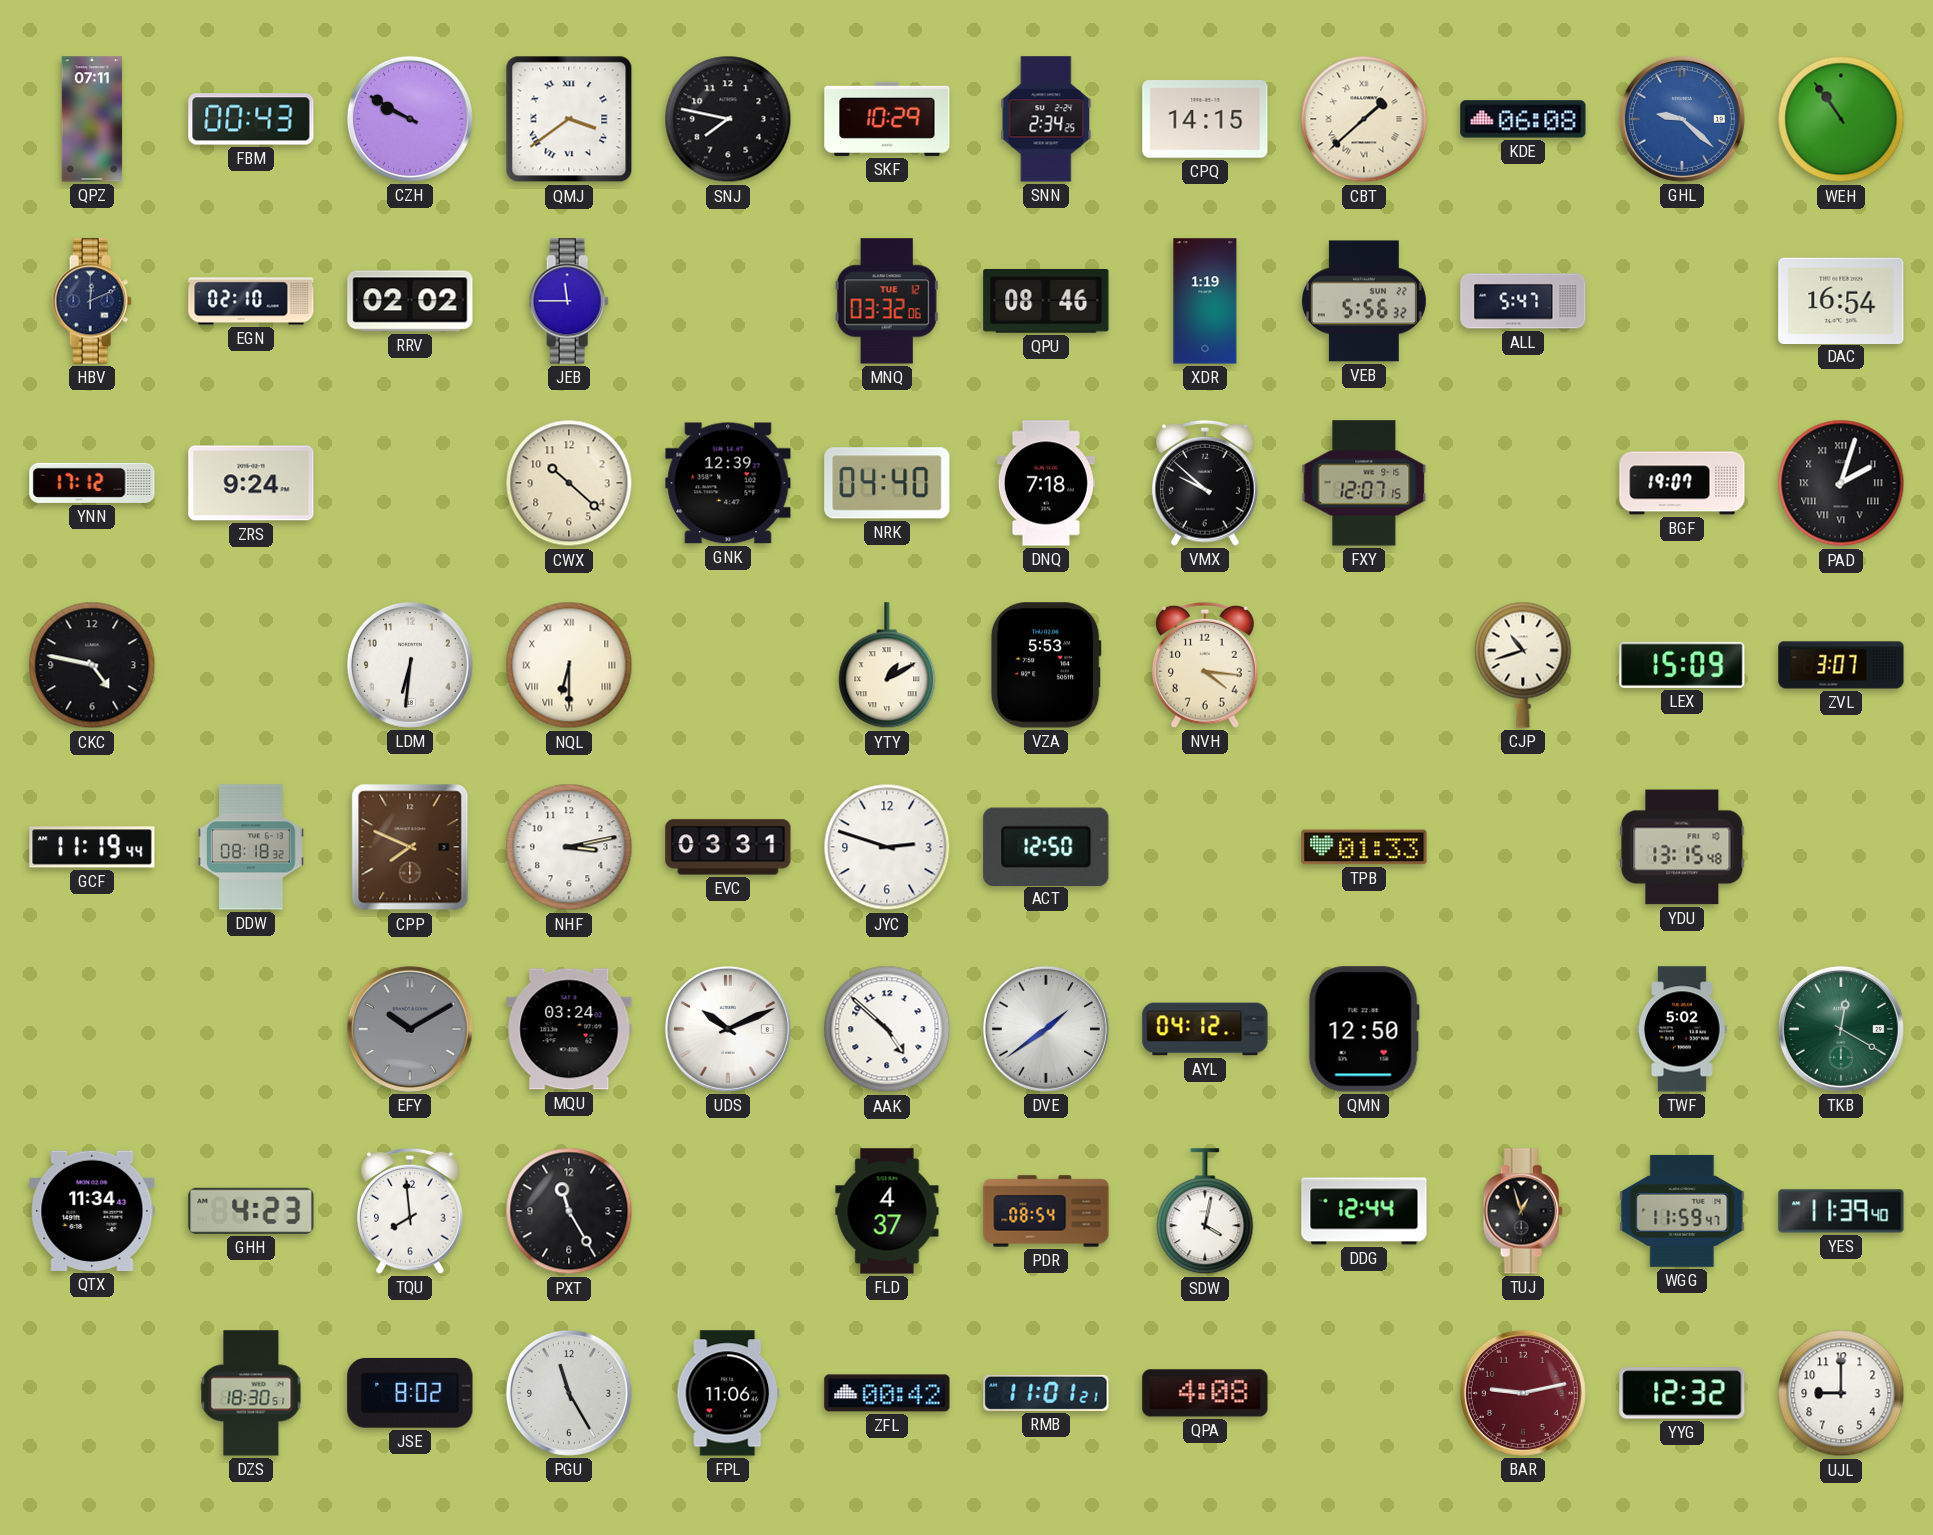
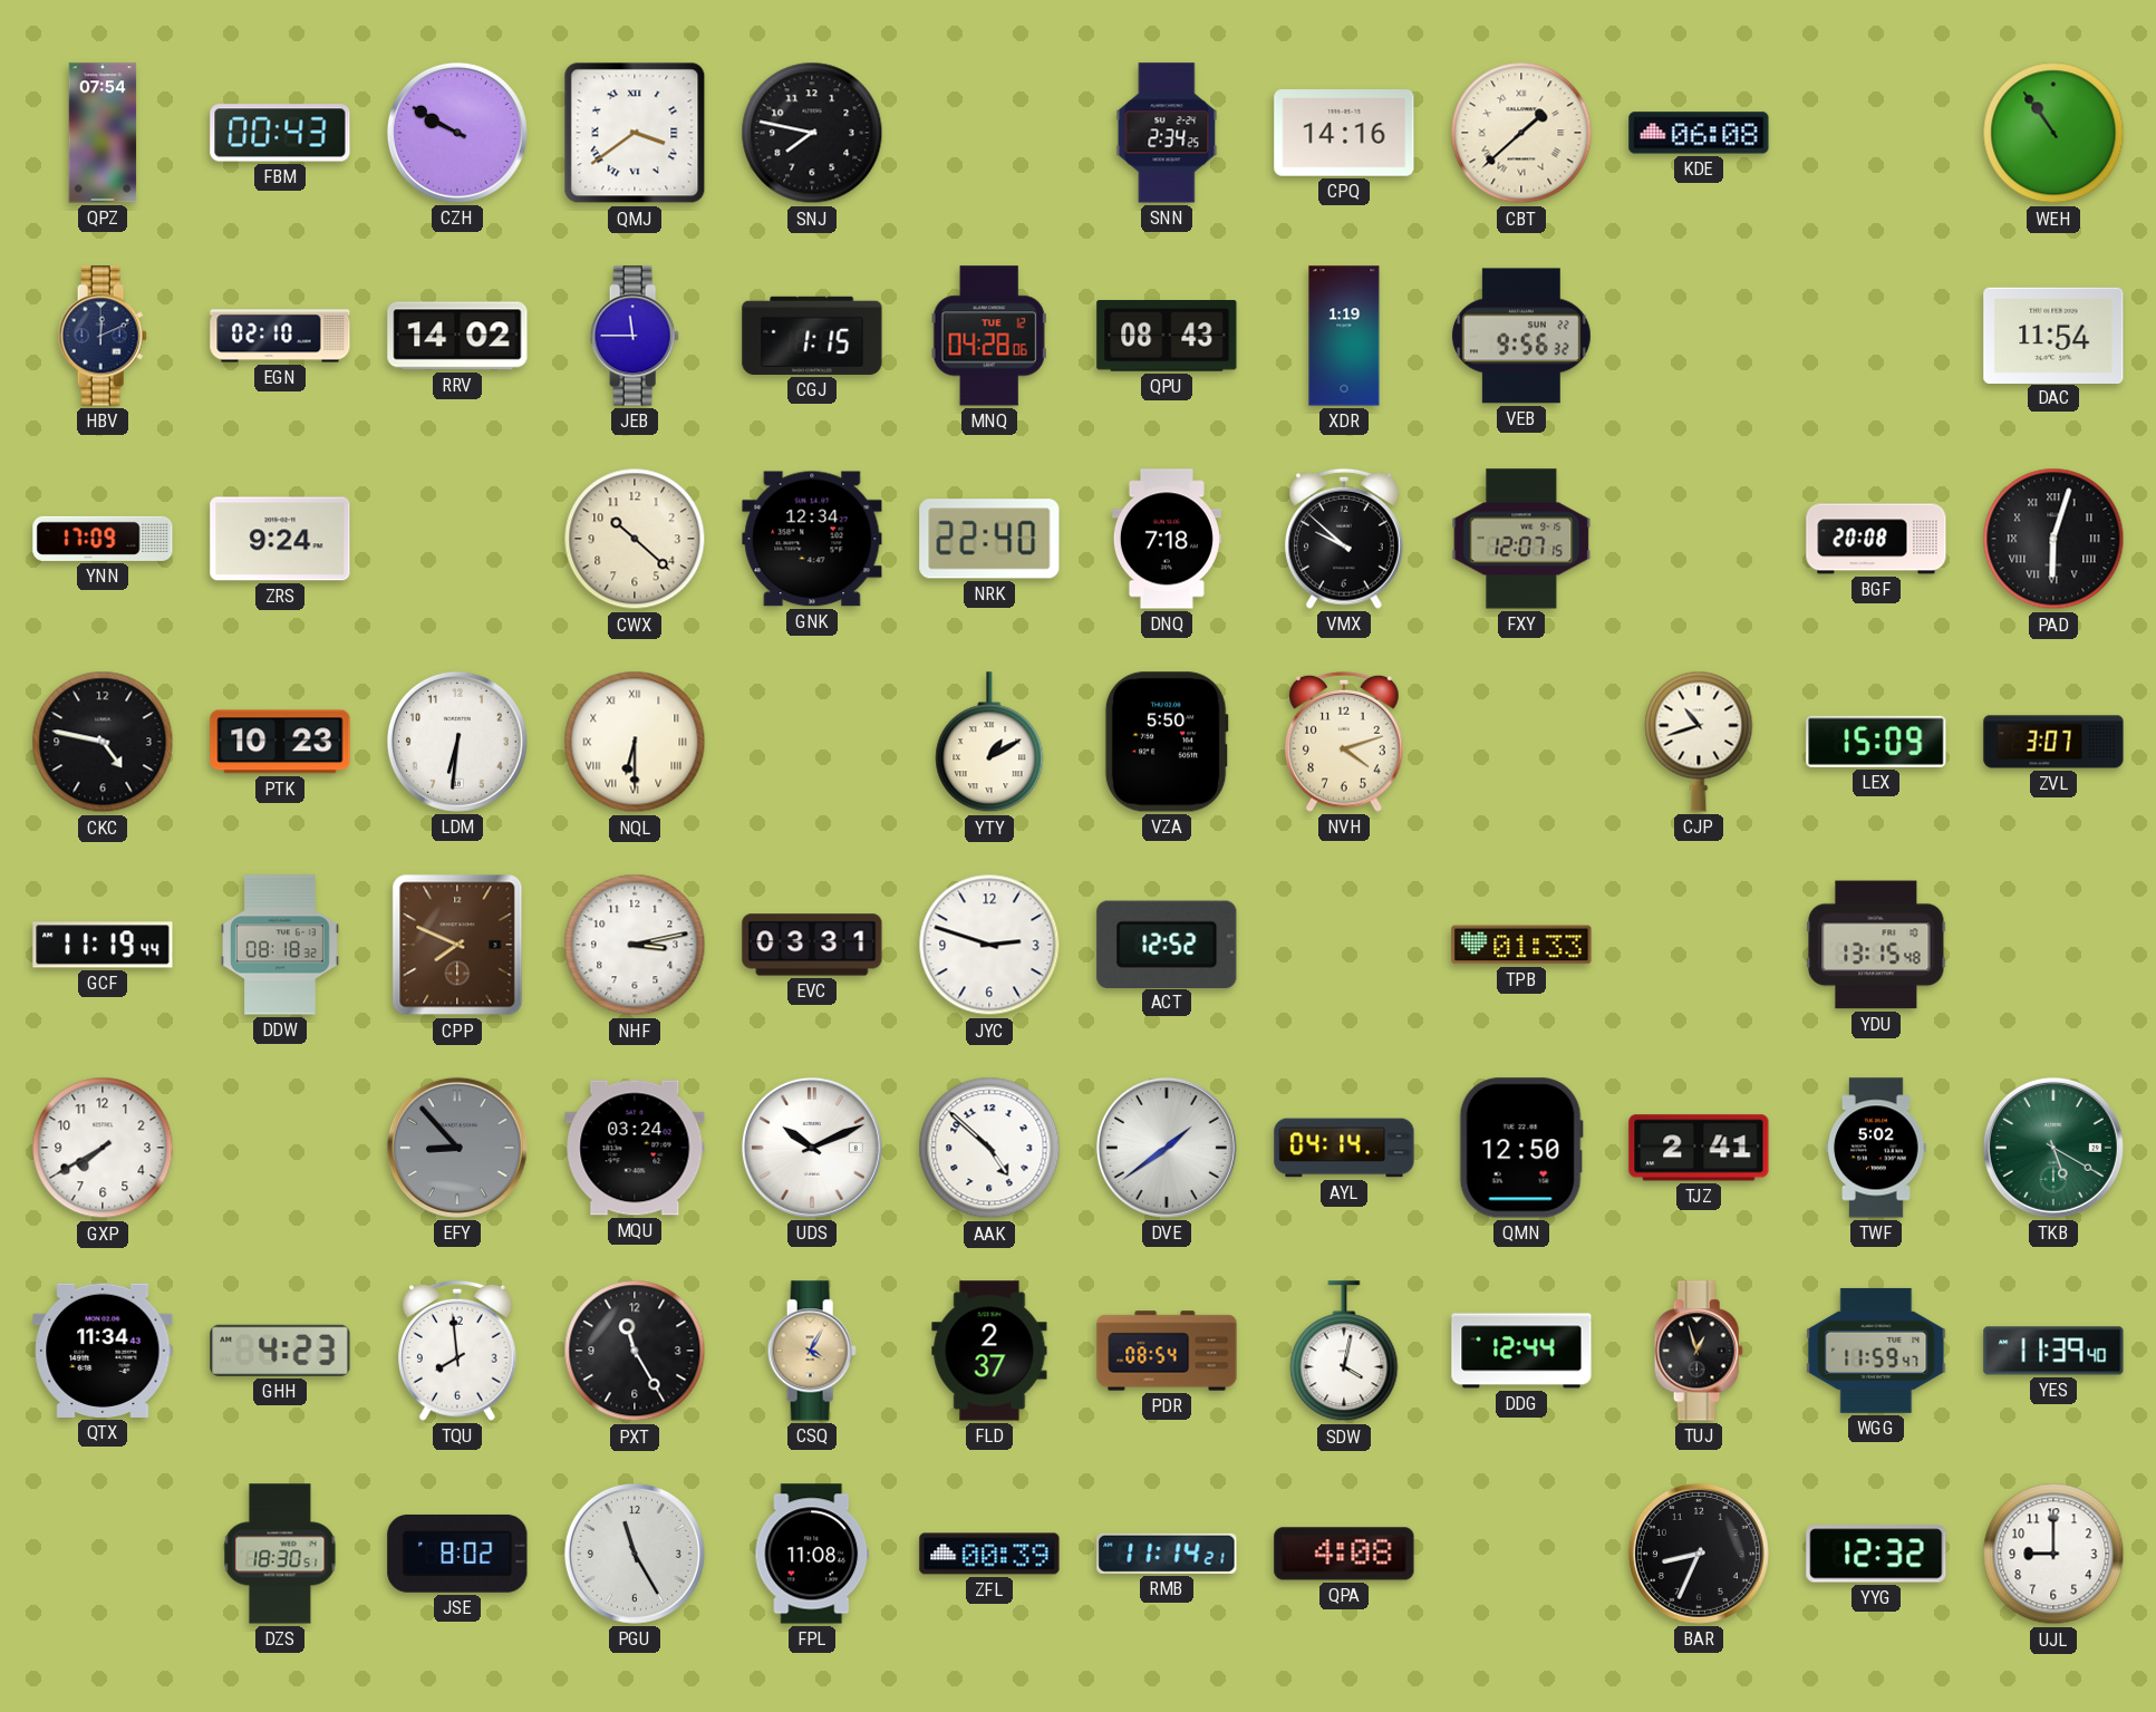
QPZ: 07:11 -> 07:54
SKF: 10:29 -> none
CPQ: 14:15 -> 14:16
GHL: 9:22 -> none
RRV: 02:02 -> 14:02
CGJ: none -> 1:15
MNQ: 03:32 -> 04:28
QPU: 08:46 -> 08:43
VEB: 5:56 -> 9:56
ALL: 5:47 -> none
DAC: 16:54 -> 11:54
YNN: 17:12 -> 17:09
GNK: 12:39 -> 12:34
NRK: 04:40 -> 22:40
BGF: 19:07 -> 20:08
PAD: 2:03 -> 6:03
PTK: none -> 10:23
VZA: 5:53 -> 5:50
NVH: 4:16 -> 4:12
ACT: 12:50 -> 12:52
GXP: none -> 7:40
EFY: 10:10 -> 8:53
AYL: 04:12 -> 04:14
TJZ: none -> 2:41
TKB: 12:20 -> 5:20
CSQ: none -> 4:05
FLD: 4:37 -> 2:37
FPL: 11:06 -> 11:08
ZFL: 00:42 -> 00:39
RMB: 11:01 -> 11:14
BAR: 9:13 -> 8:34
BAR dial: burgundy -> black
